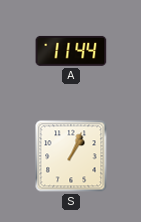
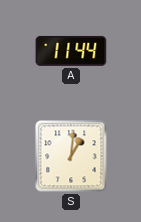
S: 1:04 -> 1:01
